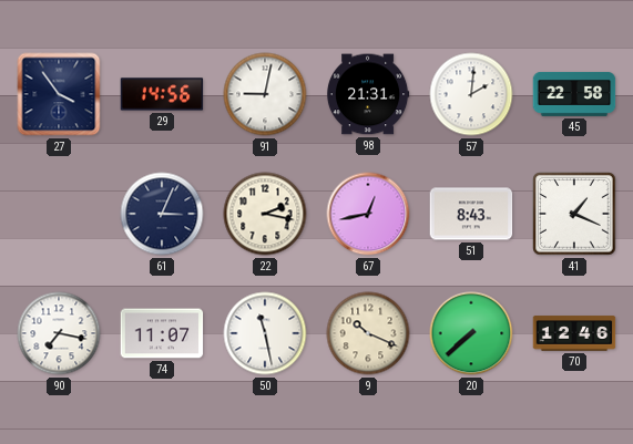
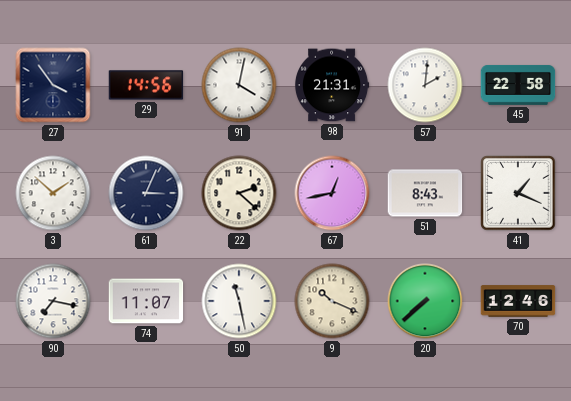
91: 9:02 -> 4:02
3: none -> 1:52
22: 2:17 -> 2:22
